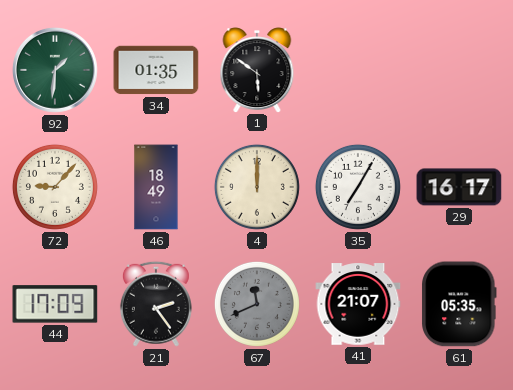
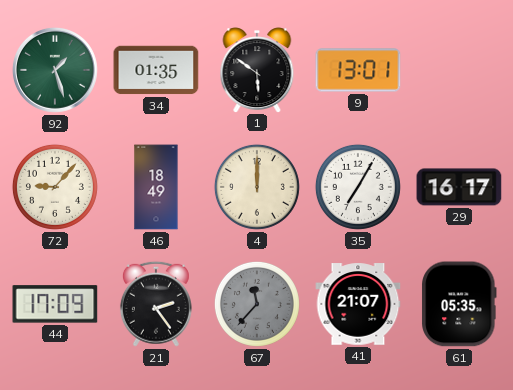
92: 1:31 -> 1:27
9: none -> 13:01
67: 11:41 -> 11:37
